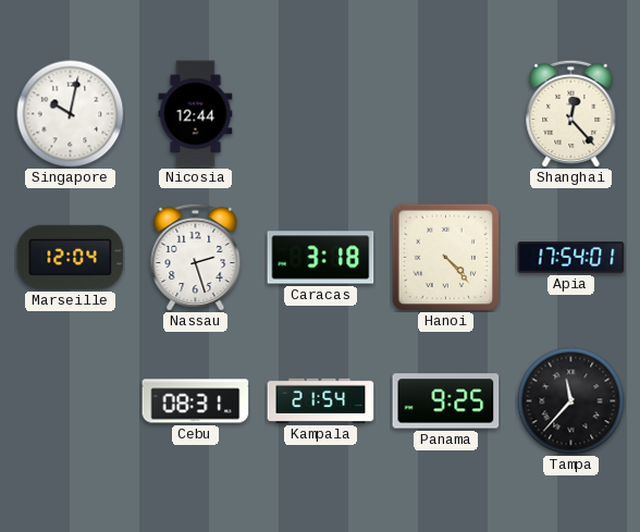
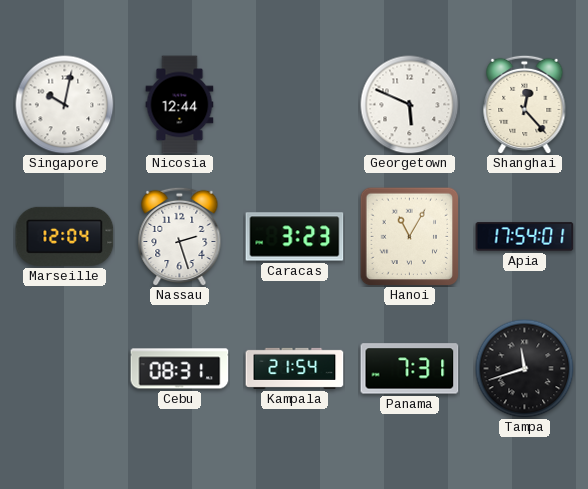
Georgetown: none -> 5:49
Caracas: 3:18 -> 3:23
Hanoi: 4:23 -> 11:05
Panama: 9:25 -> 7:31
Tampa: 11:37 -> 11:42
